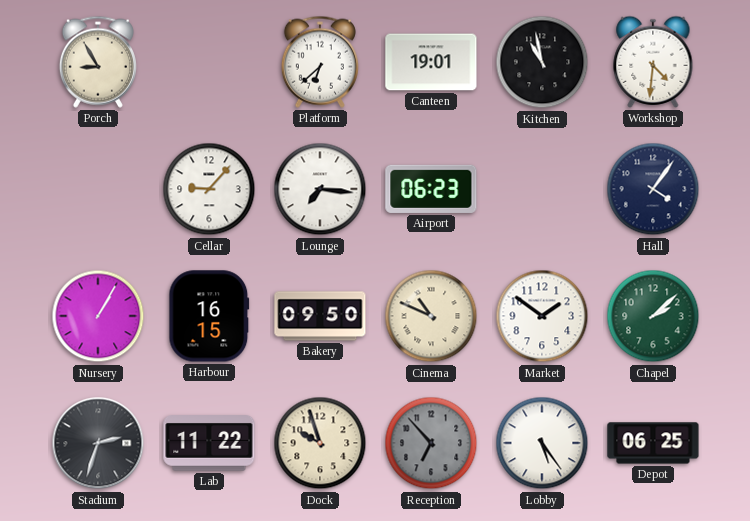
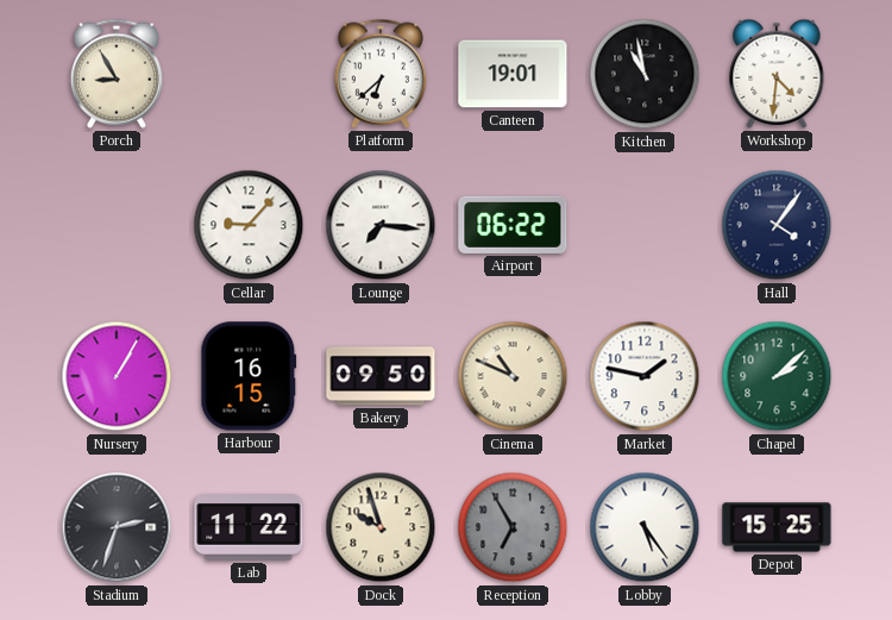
Airport: 06:23 -> 06:22
Market: 1:51 -> 1:47
Reception: 6:53 -> 6:55
Depot: 06:25 -> 15:25
